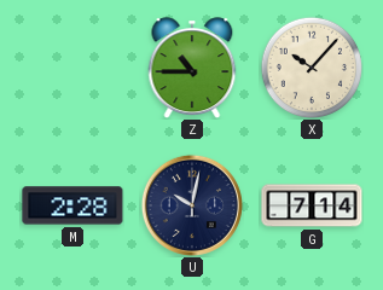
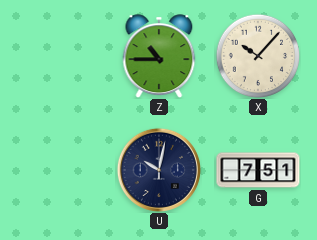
M: 2:28 -> none
G: 7:14 -> 7:51
